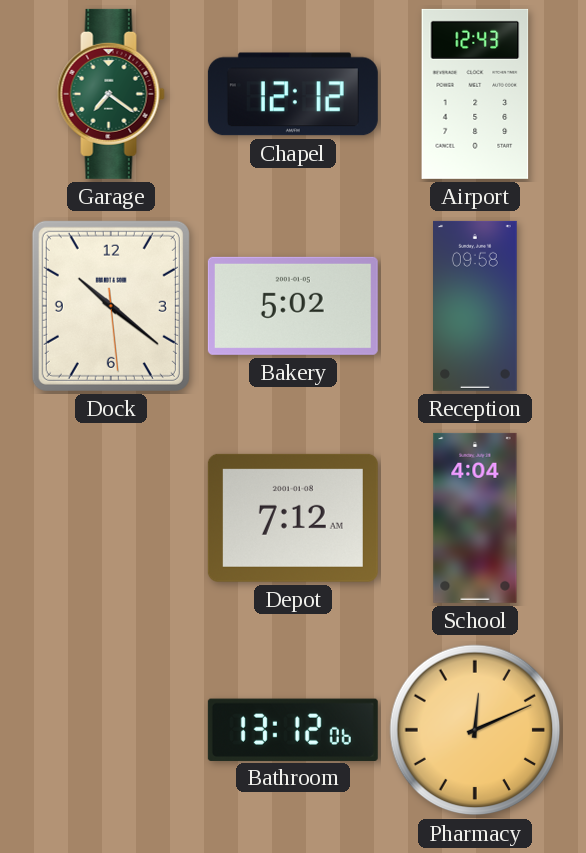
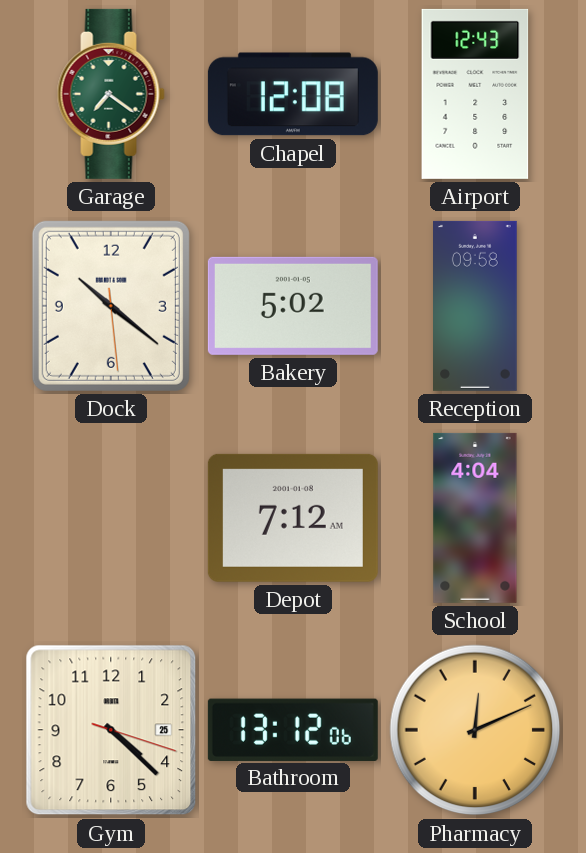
Chapel: 12:12 -> 12:08
Gym: none -> 4:22
